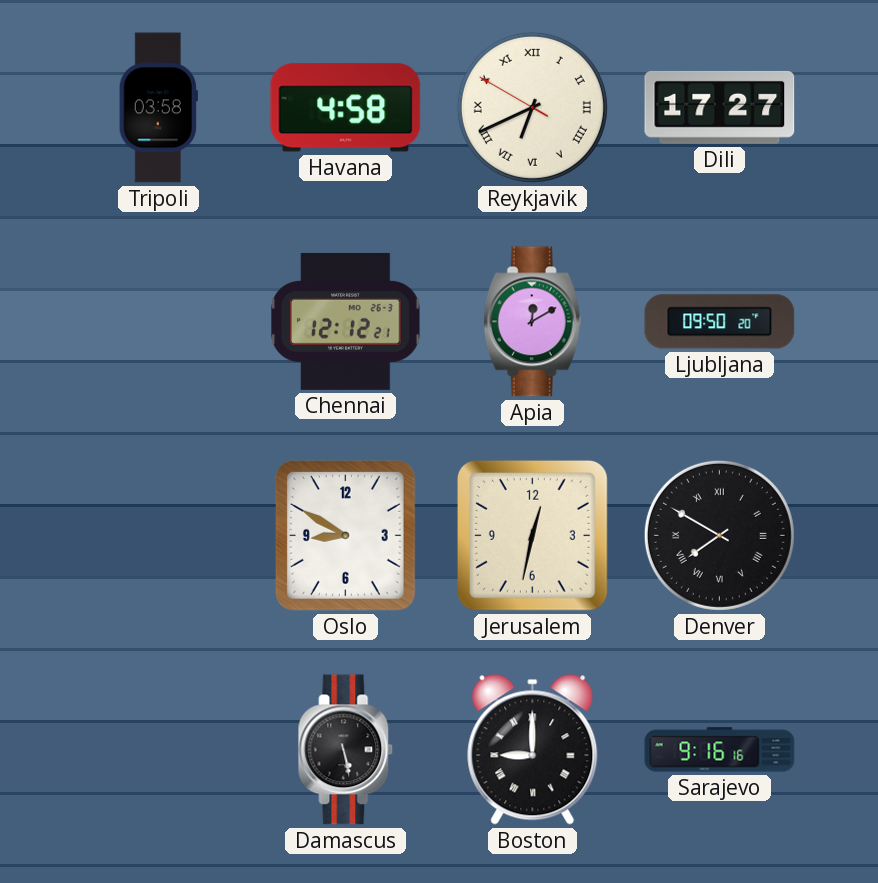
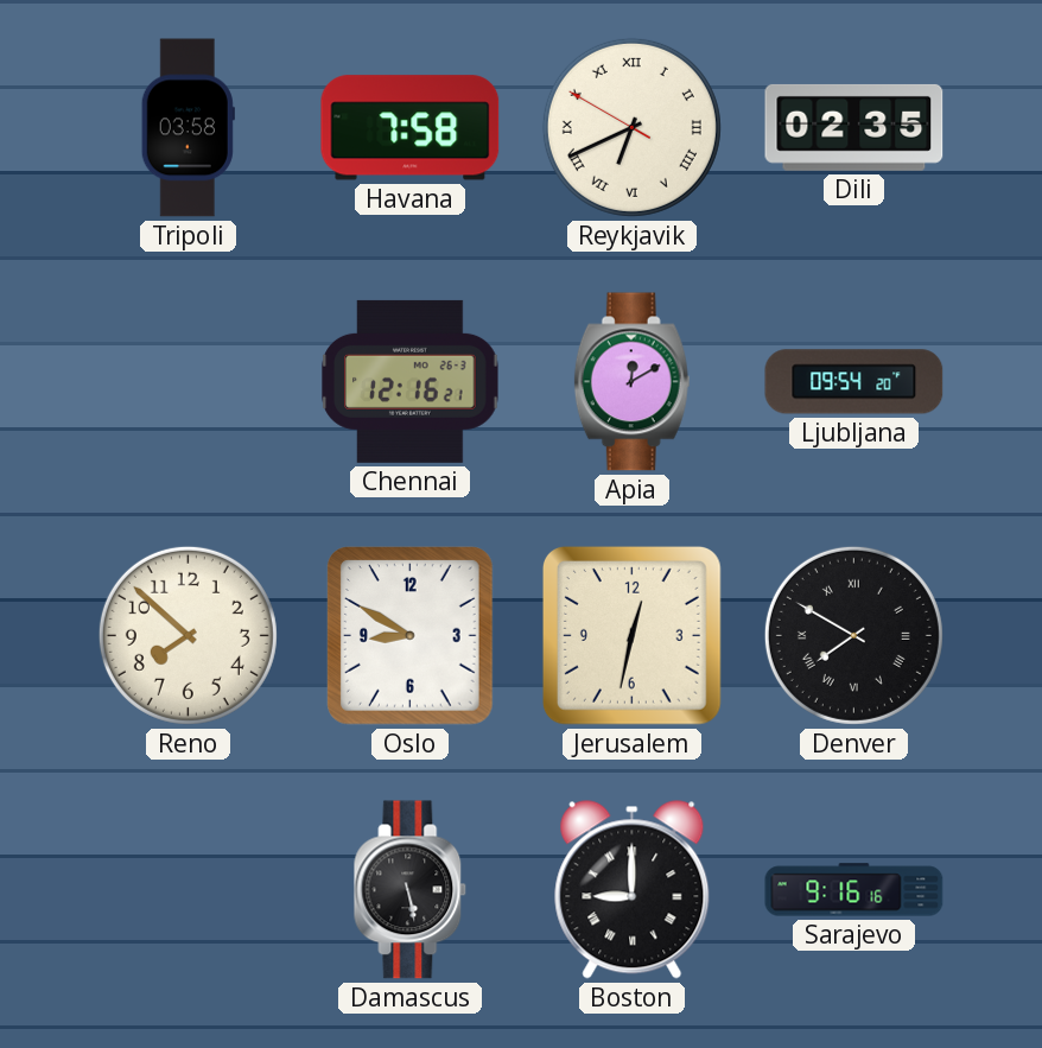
Havana: 4:58 -> 7:58
Dili: 17:27 -> 02:35
Chennai: 12:12 -> 12:16
Ljubljana: 09:50 -> 09:54
Reno: none -> 7:52
